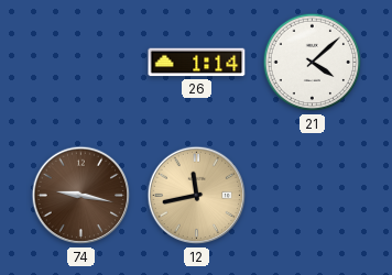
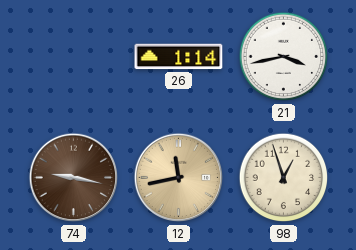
21: 4:08 -> 3:43
98: none -> 12:57
